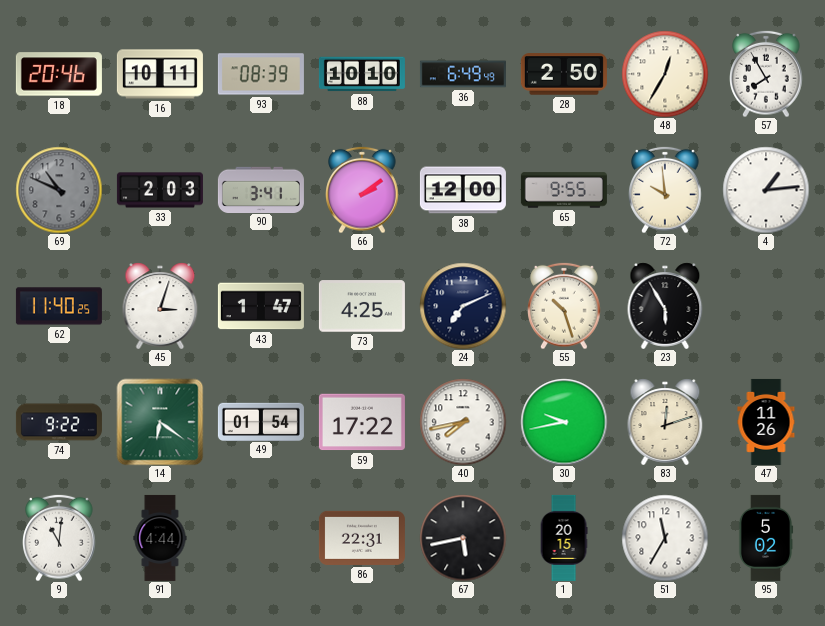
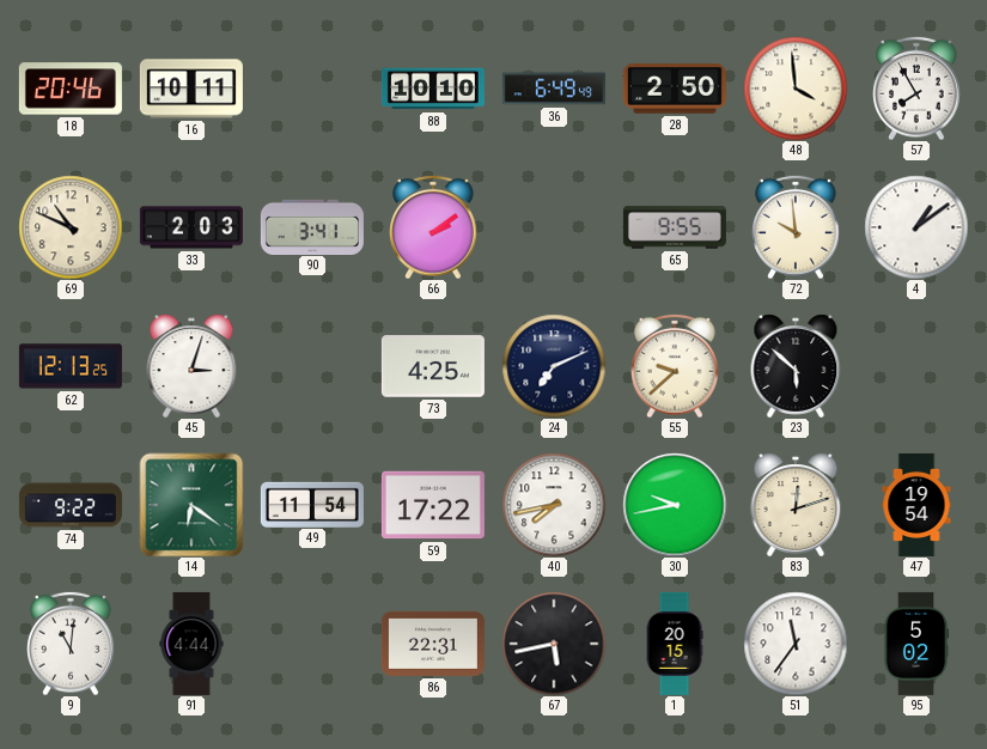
93: 08:39 -> none
48: 12:35 -> 3:59
69 dial: grey -> cream
38: 12:00 -> none
4: 1:14 -> 1:09
62: 11:40 -> 12:13
43: 1:47 -> none
55: 10:27 -> 9:38
23: 5:55 -> 5:52
49: 01:54 -> 11:54
47: 11:26 -> 19:54
51: 11:35 -> 11:36
